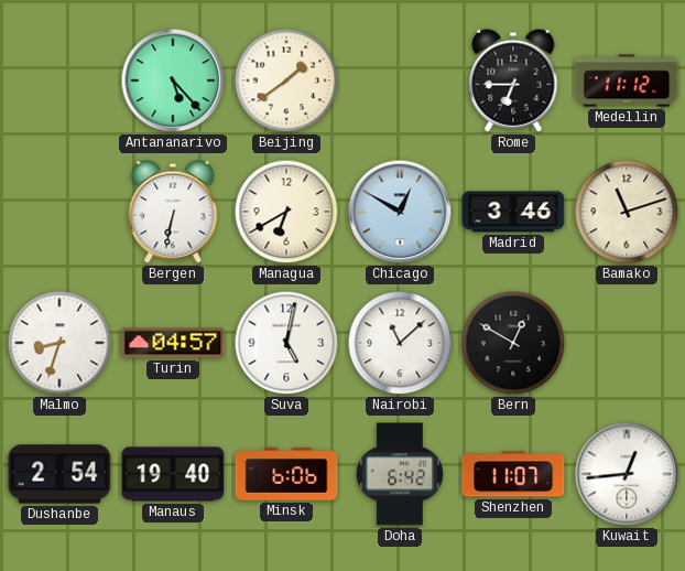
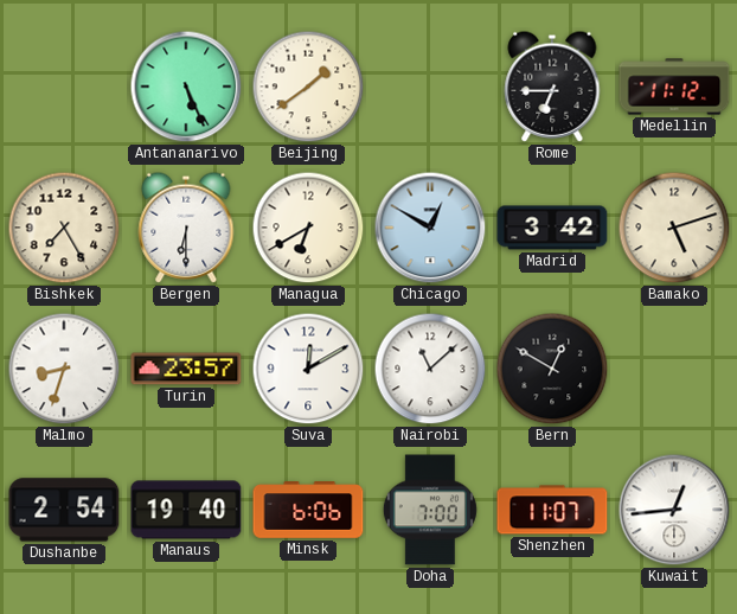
Antananarivo: 5:23 -> 5:26
Bishkek: none -> 7:25
Bergen: 6:32 -> 6:30
Madrid: 3:46 -> 3:42
Bamako: 11:12 -> 5:12
Turin: 04:57 -> 23:57
Suva: 5:02 -> 12:10
Doha: 6:42 -> 7:00
